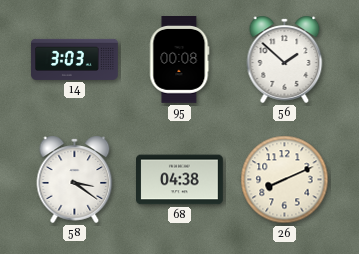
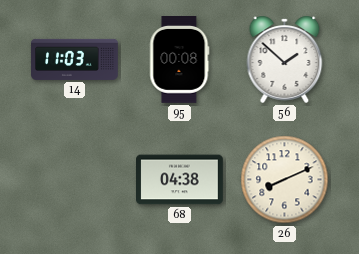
14: 3:03 -> 11:03
58: 3:21 -> none
